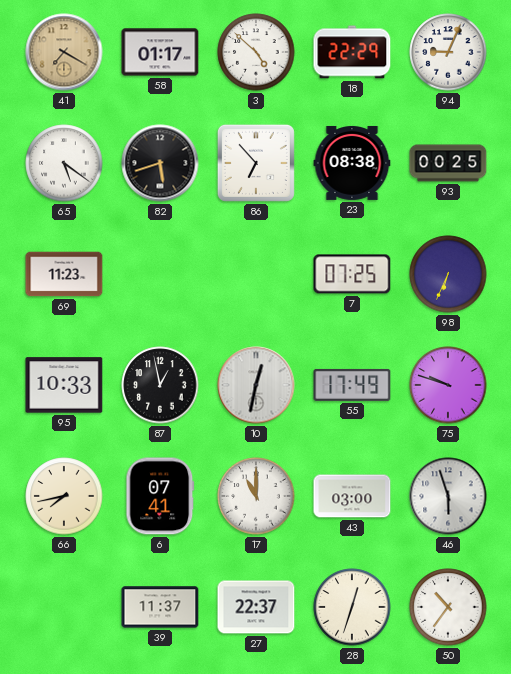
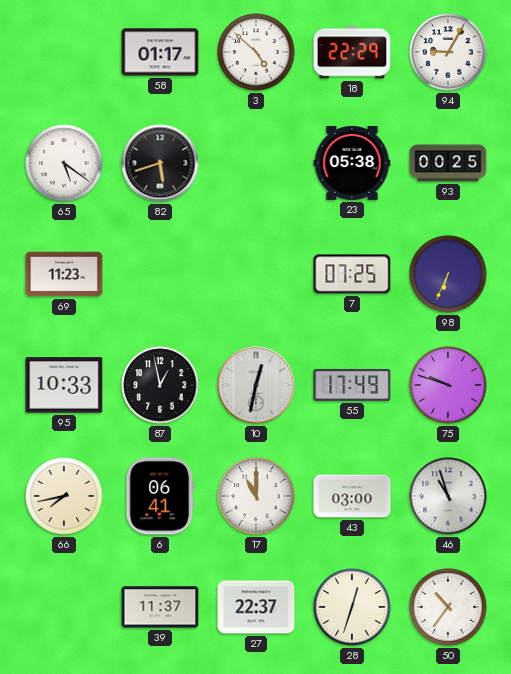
41: 7:20 -> none
94: 9:04 -> 9:05
86: 6:53 -> none
23: 08:38 -> 05:38
6: 07:41 -> 06:41
46: 5:57 -> 10:57
